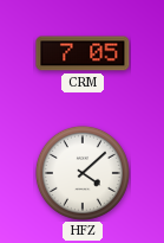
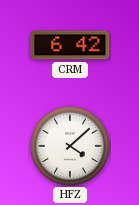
CRM: 7:05 -> 6:42
